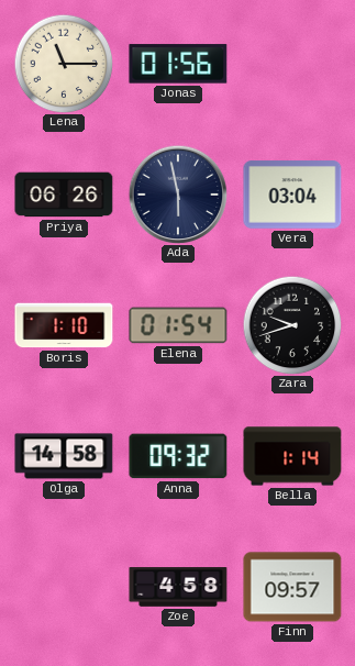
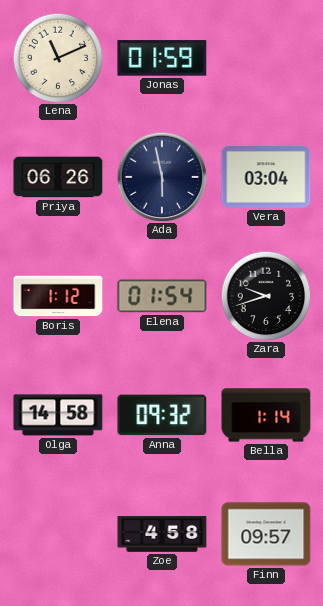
Lena: 11:15 -> 11:11
Jonas: 01:56 -> 01:59
Boris: 1:10 -> 1:12
